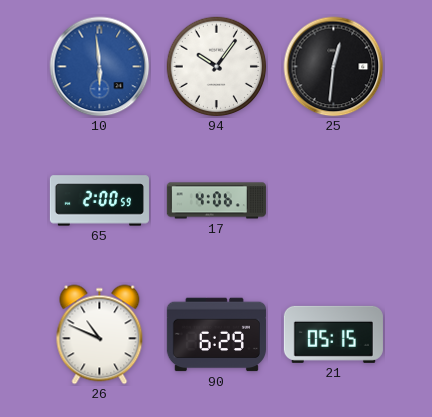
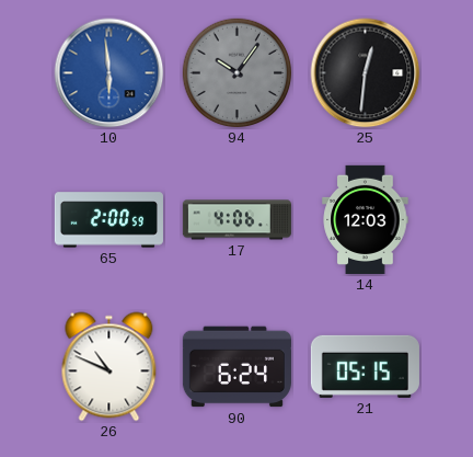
94 dial: white -> grey
14: none -> 12:03
90: 6:29 -> 6:24
